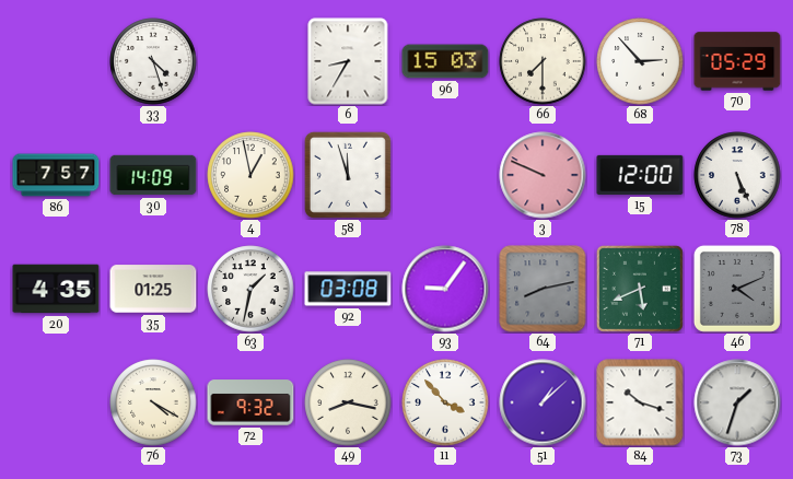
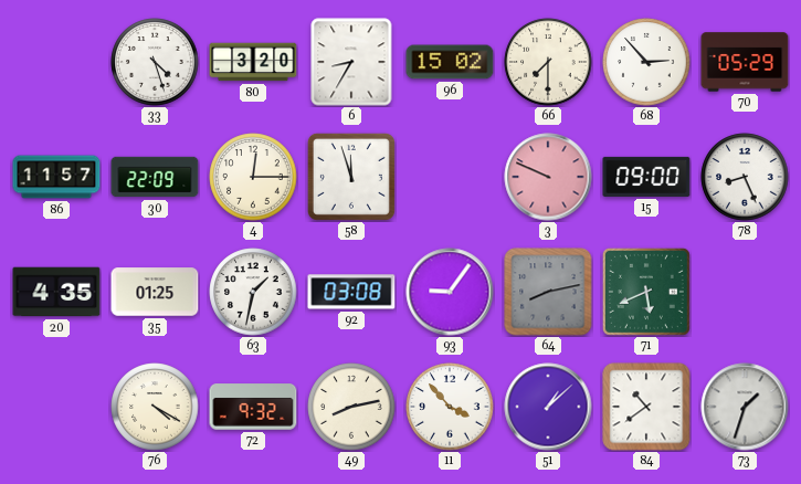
80: none -> 3:20
96: 15:03 -> 15:02
86: 7:57 -> 11:57
30: 14:09 -> 22:09
4: 12:58 -> 12:15
15: 12:00 -> 09:00
78: 5:26 -> 8:26
46: 4:11 -> none
49: 8:17 -> 8:13
84: 10:18 -> 10:39
